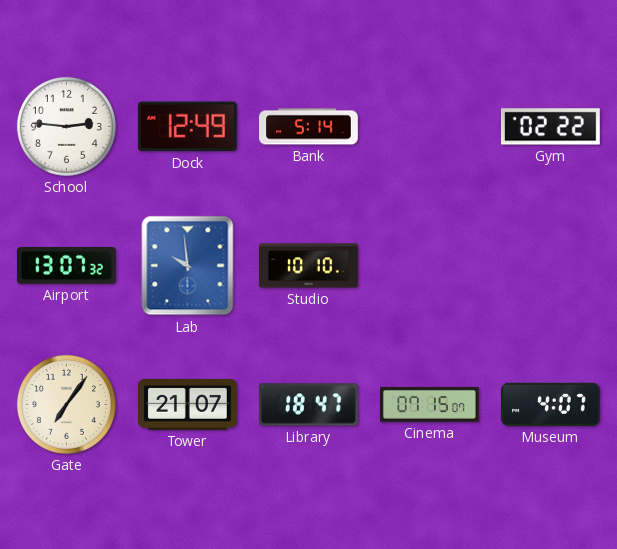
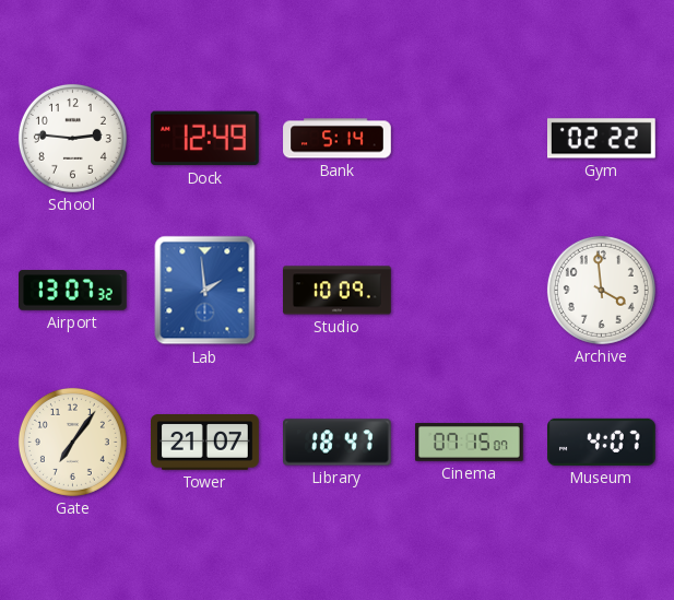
Lab: 9:59 -> 1:59
Studio: 10:10 -> 10:09
Archive: none -> 3:59
